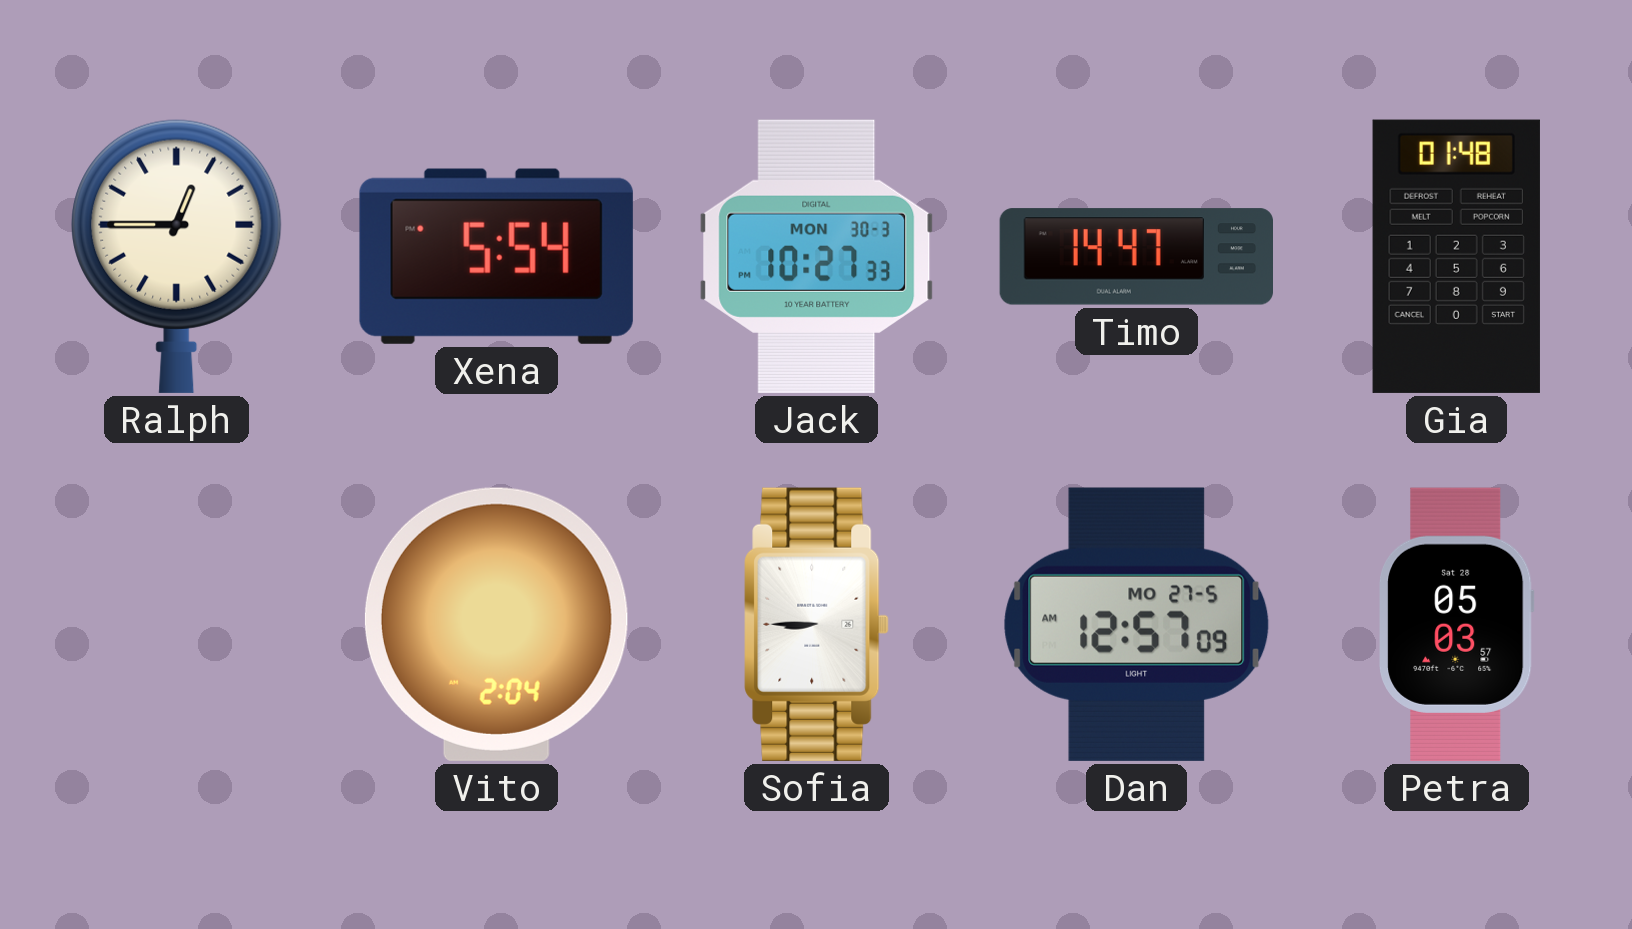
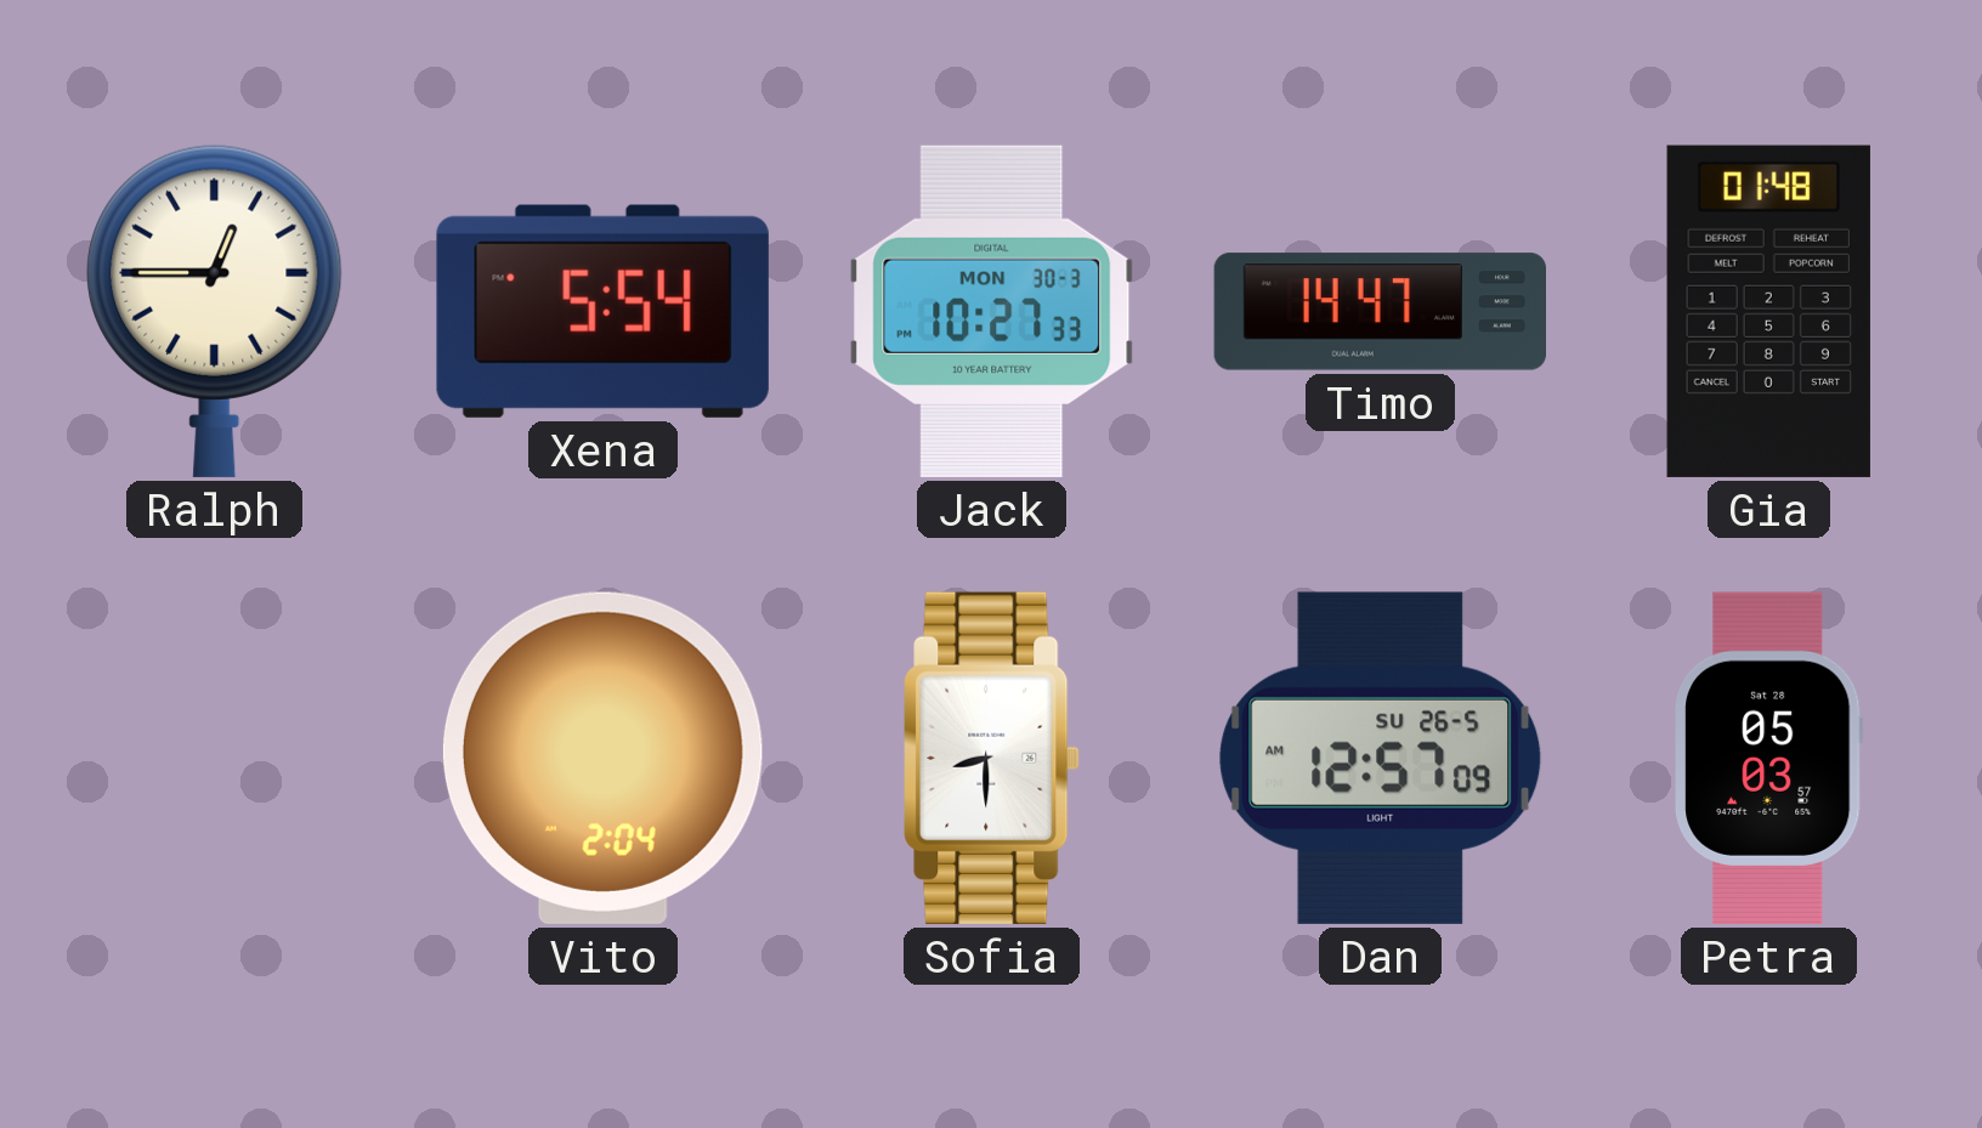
Sofia: 8:45 -> 8:30
Dan date: MO 27-5 -> SU 26-5
